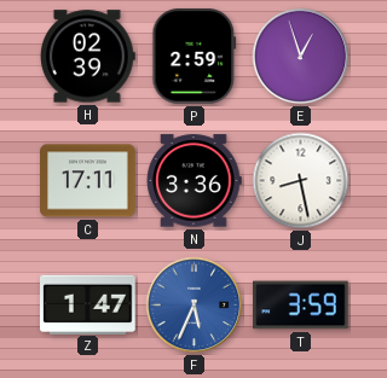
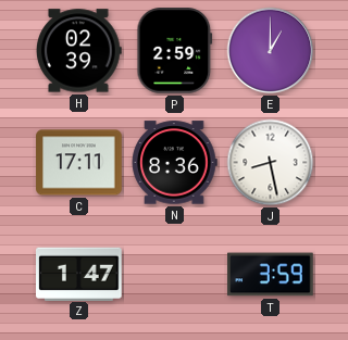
E: 12:57 -> 1:00
N: 3:36 -> 8:36
F: 5:34 -> none
